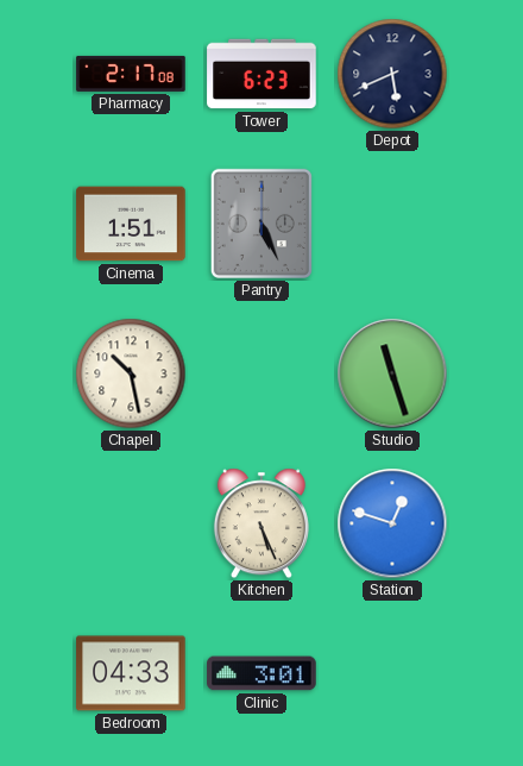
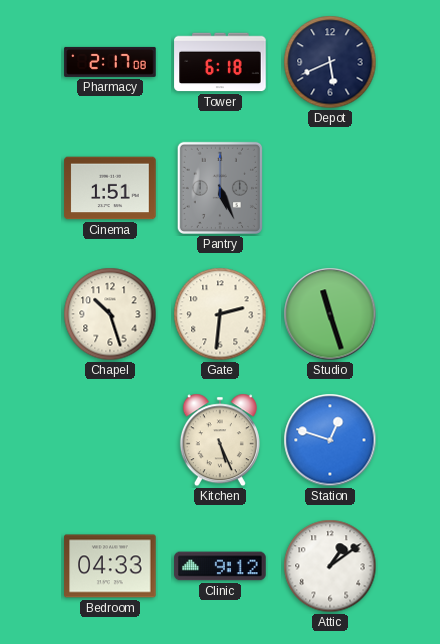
Tower: 6:23 -> 6:18
Chapel: 10:28 -> 10:27
Gate: none -> 2:31
Clinic: 3:01 -> 9:12
Attic: none -> 1:09
